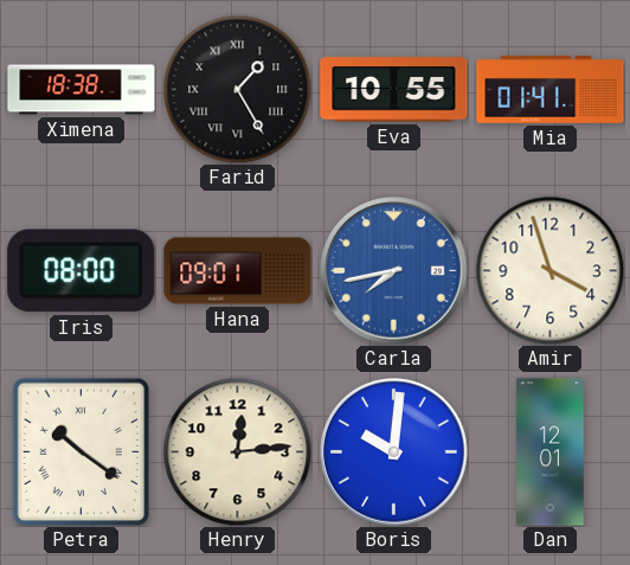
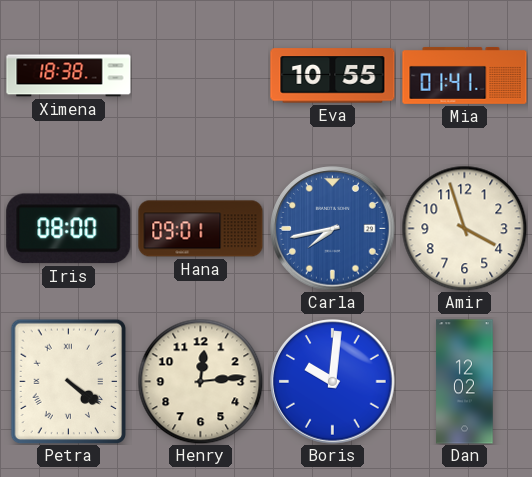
Farid: 1:25 -> none
Petra: 10:21 -> 4:21
Dan: 12:01 -> 12:02
